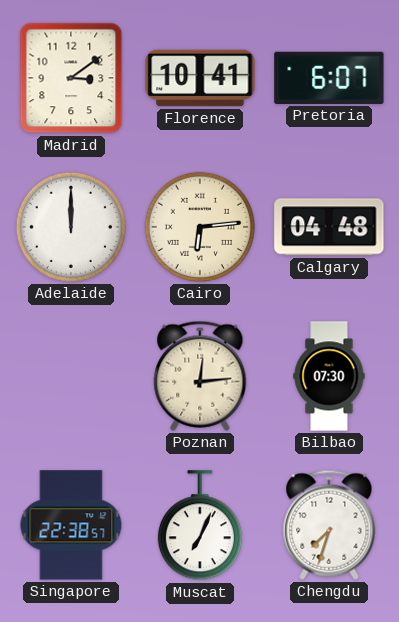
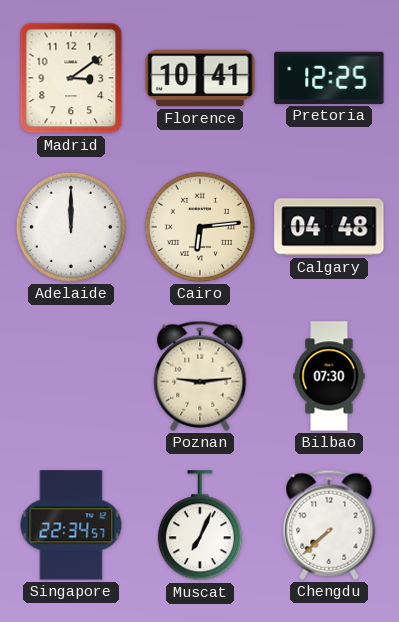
Pretoria: 6:07 -> 12:25
Poznan: 12:14 -> 9:14
Singapore: 22:38 -> 22:34
Chengdu: 7:33 -> 7:38
